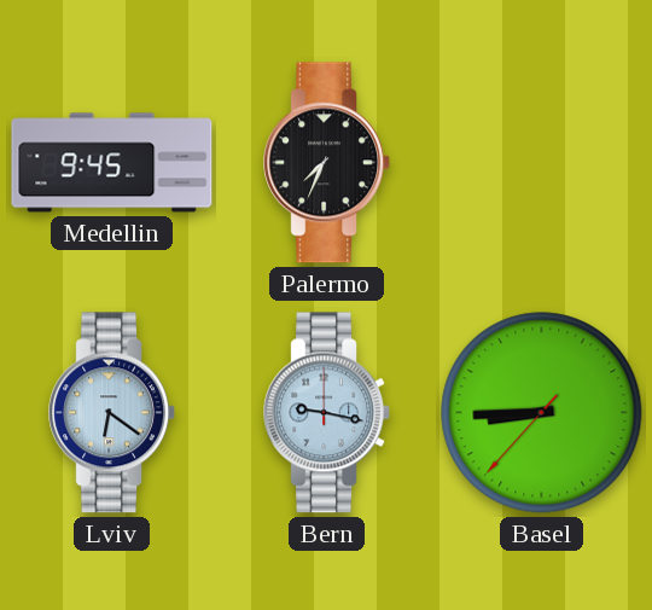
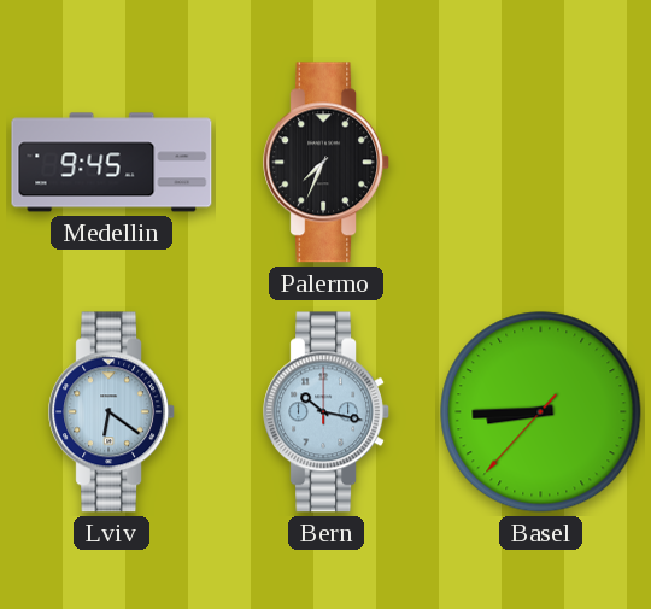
Bern: 9:17 -> 10:17
